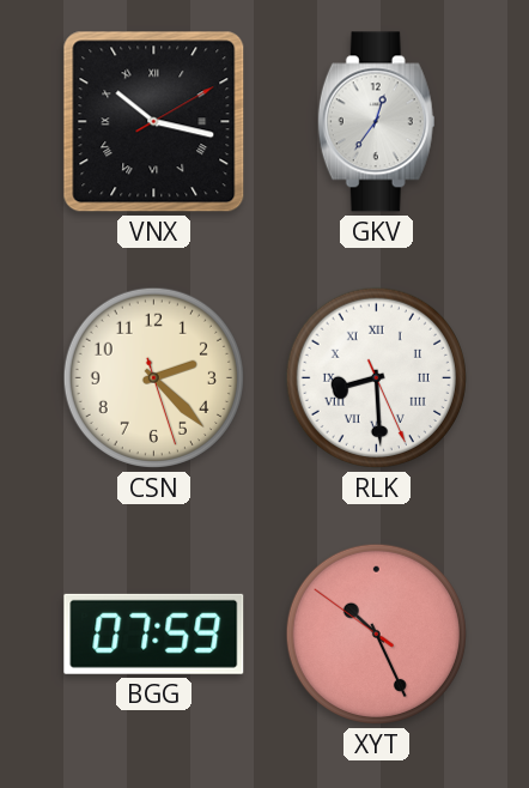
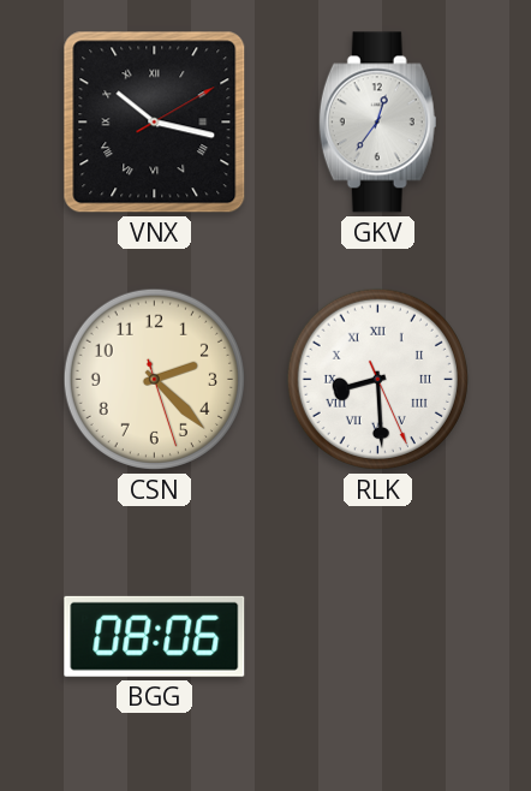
BGG: 07:59 -> 08:06
XYT: 10:25 -> none
